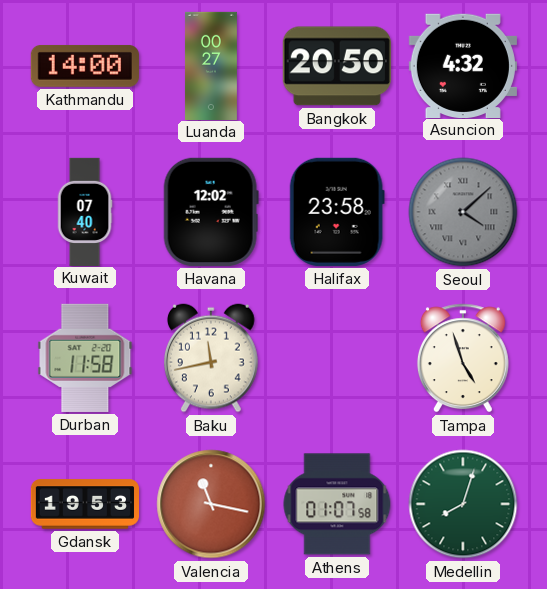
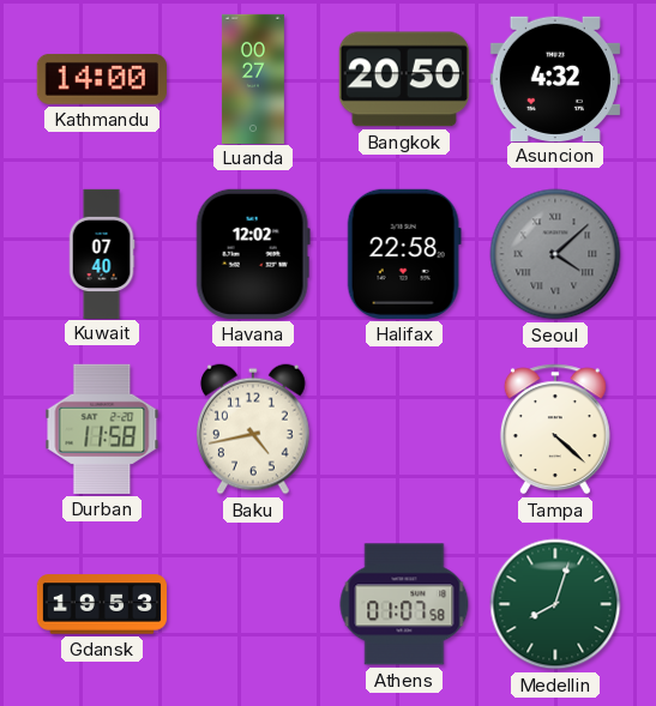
Halifax: 23:58 -> 22:58
Baku: 11:43 -> 4:43
Tampa: 4:57 -> 4:22
Valencia: 11:17 -> none
